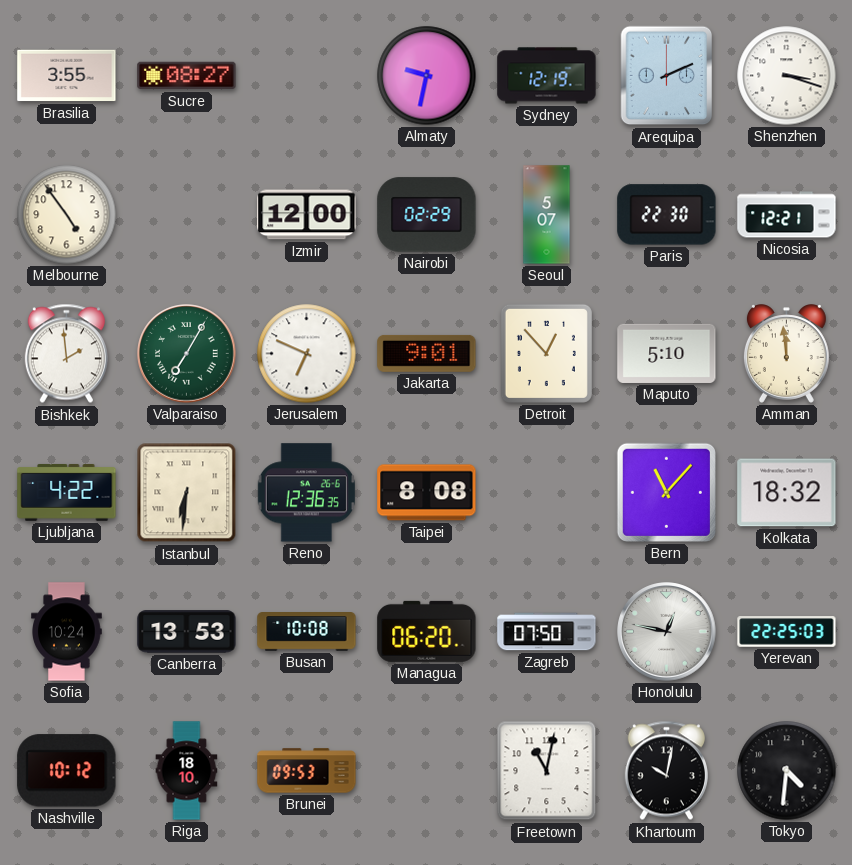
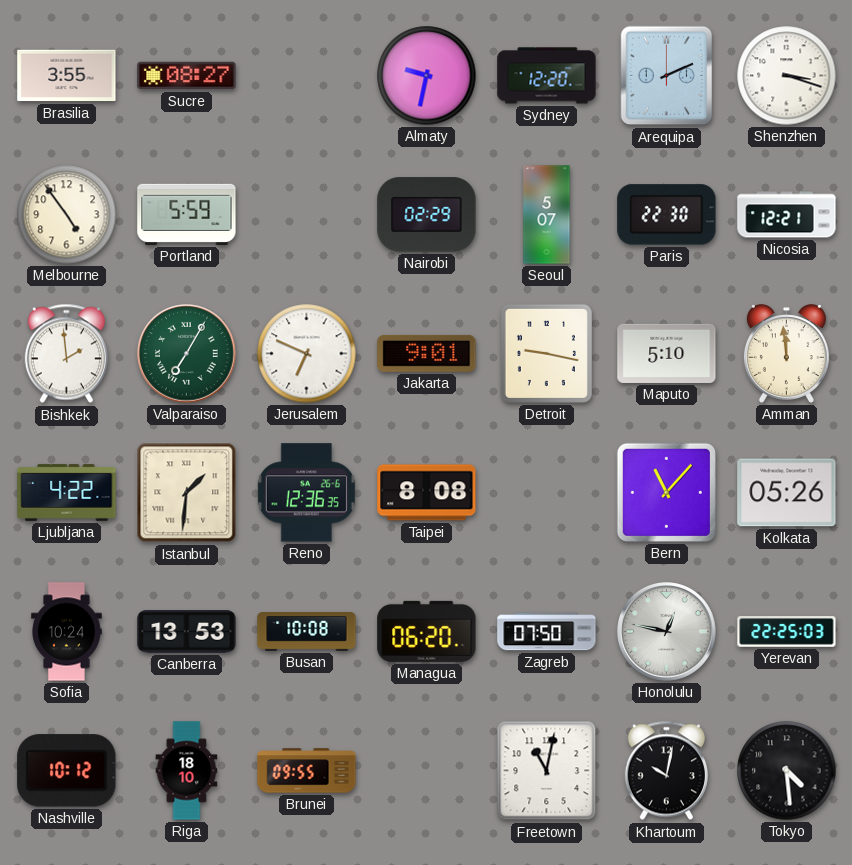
Sydney: 12:19 -> 12:20
Portland: none -> 5:59
Izmir: 12:00 -> none
Detroit: 12:53 -> 9:17
Istanbul: 6:31 -> 1:31
Kolkata: 18:32 -> 05:26
Brunei: 09:53 -> 09:55
Tokyo: 4:31 -> 4:29
